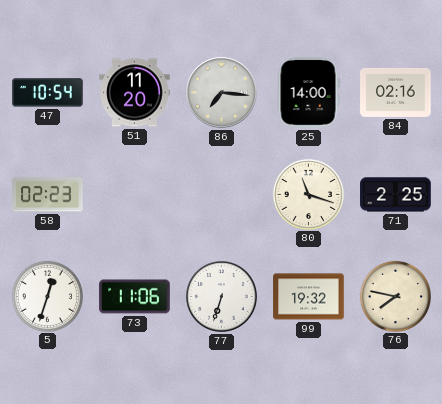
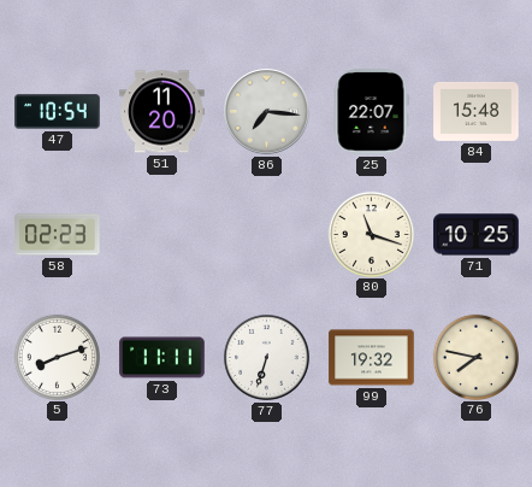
25: 14:00 -> 22:07
84: 02:16 -> 15:48
71: 2:25 -> 10:25
5: 12:33 -> 8:12
73: 11:06 -> 11:11
